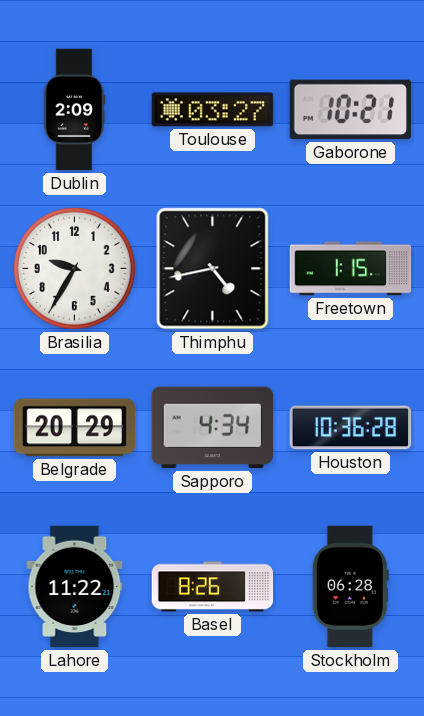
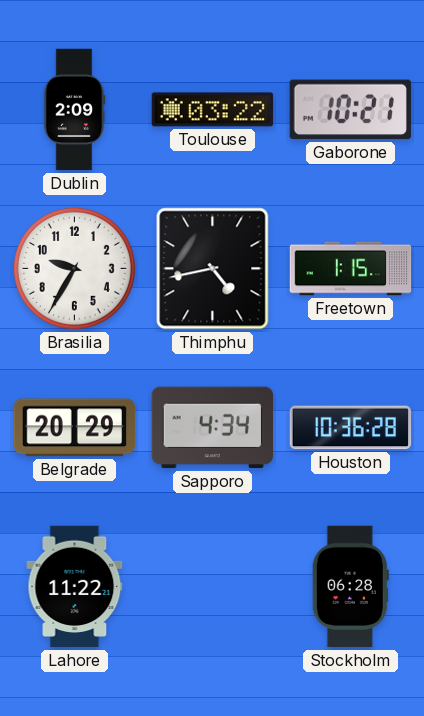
Toulouse: 03:27 -> 03:22
Basel: 8:26 -> none
